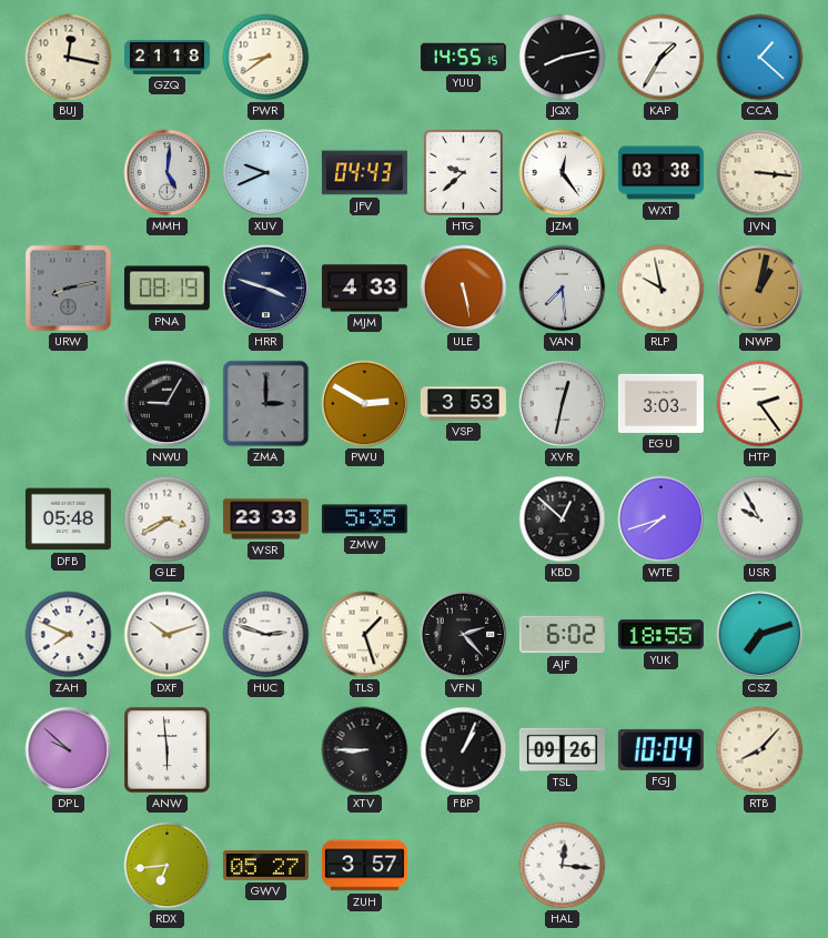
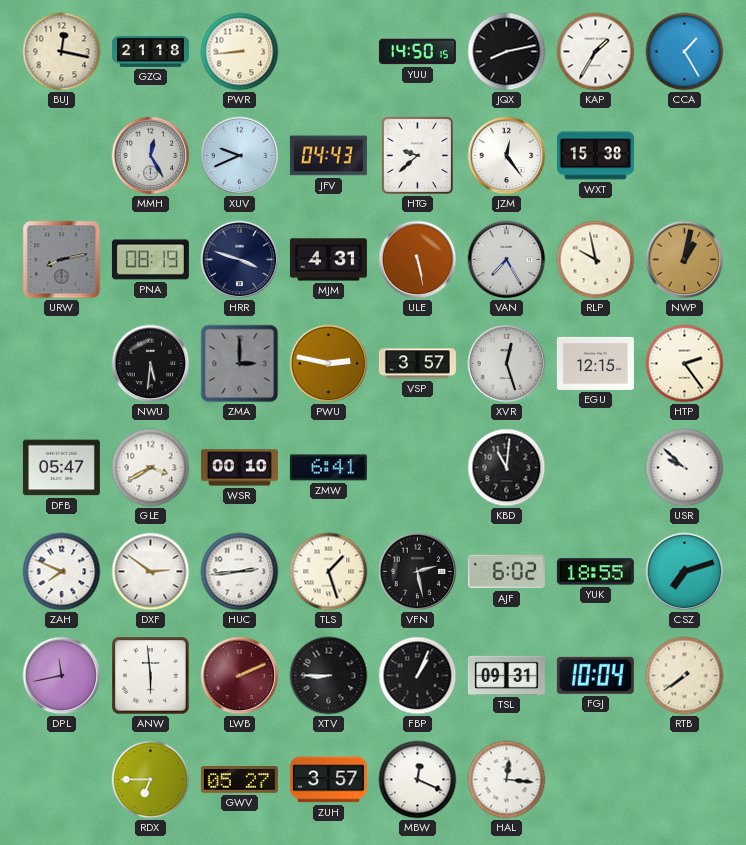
PWR: 8:39 -> 8:44
YUU: 14:55 -> 14:50
CCA: 1:22 -> 1:25
MMH: 5:01 -> 12:25
WXT: 03:38 -> 15:38
JVN: 3:16 -> none
MJM: 4:33 -> 4:31
VAN: 7:29 -> 7:25
NWU: 9:05 -> 5:31
PWU: 2:50 -> 2:47
VSP: 3:53 -> 3:57
XVR: 12:32 -> 12:27
EGU: 3:03 -> 12:15
DFB: 05:48 -> 05:47
WSR: 23:33 -> 00:10
ZMW: 5:35 -> 6:41
KBD: 12:52 -> 11:01
WTE: 7:42 -> none
USR: 9:55 -> 9:52
DXF: 10:12 -> 2:51
HUC: 2:48 -> 2:44
VFN: 2:23 -> 2:28
DPL: 9:52 -> 11:43
LWB: none -> 2:11
TSL: 09:26 -> 09:31
RTB: 8:07 -> 7:39
RDX: 6:44 -> 6:45
MBW: none -> 12:19
